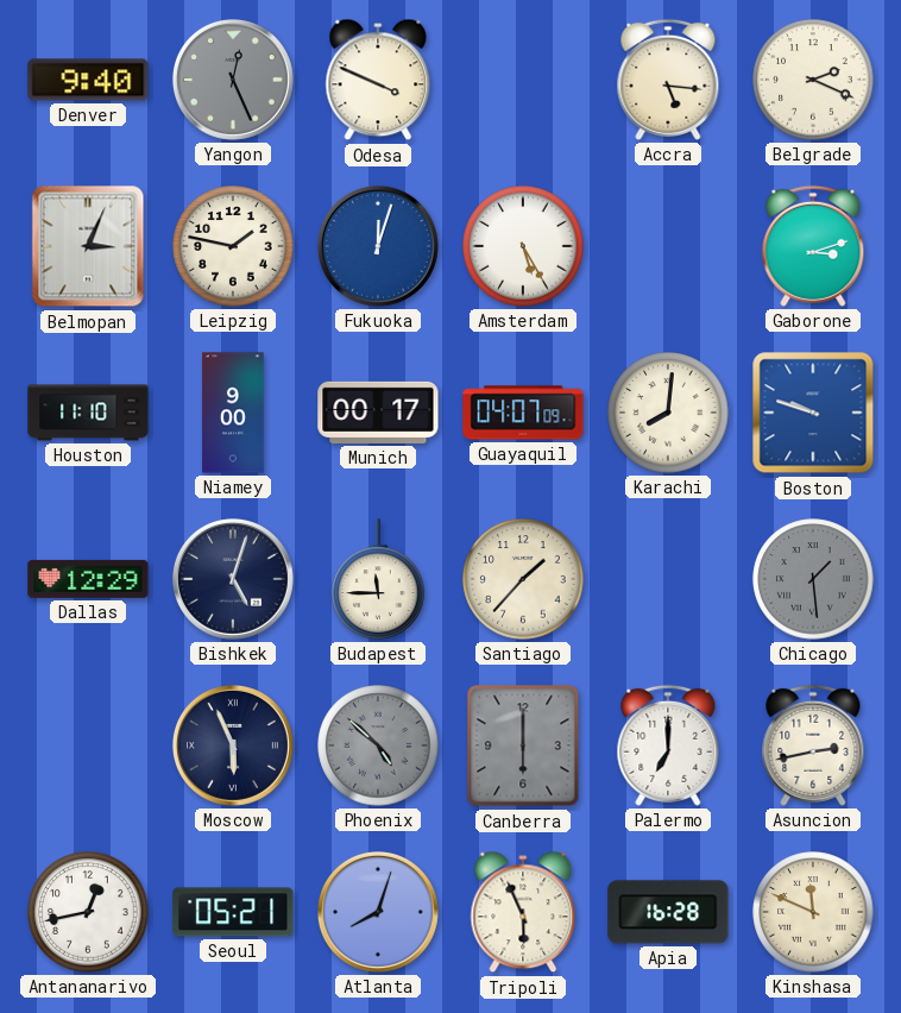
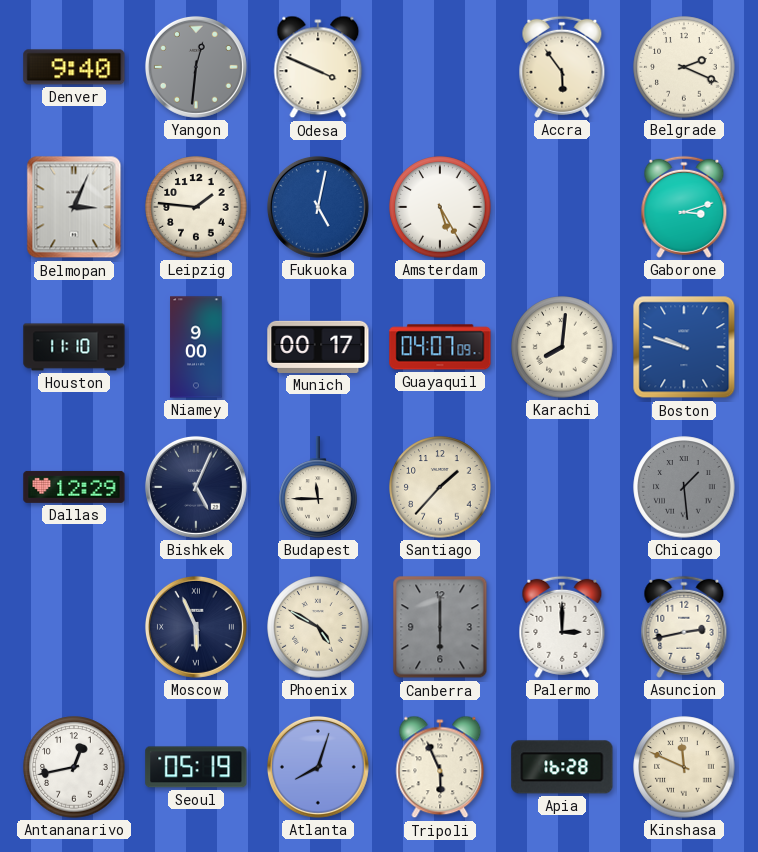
Yangon: 12:26 -> 12:31
Accra: 5:16 -> 5:54
Leipzig: 1:47 -> 1:46
Fukuoka: 12:03 -> 5:02
Bishkek: 5:03 -> 5:04
Phoenix: 4:52 -> 4:50
Phoenix dial: grey -> cream
Palermo: 7:00 -> 3:00
Seoul: 05:21 -> 05:19
